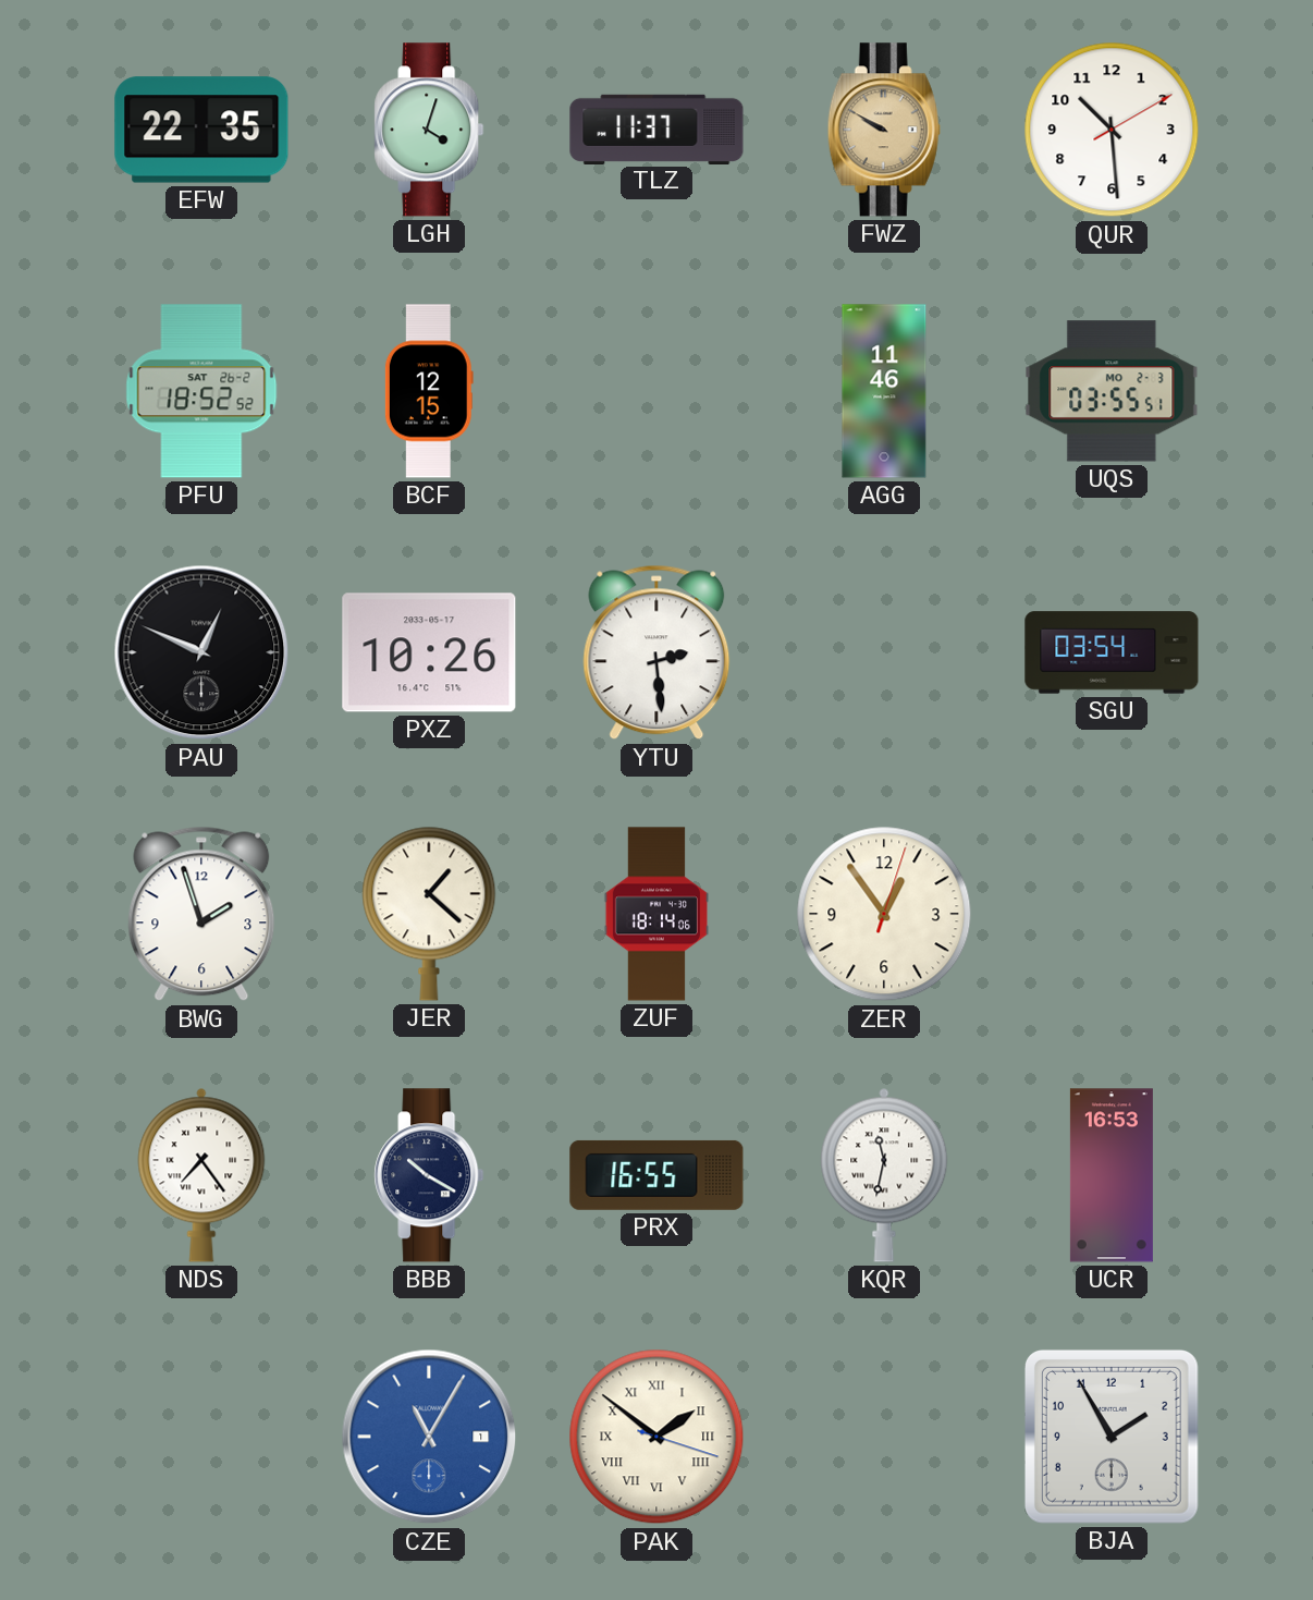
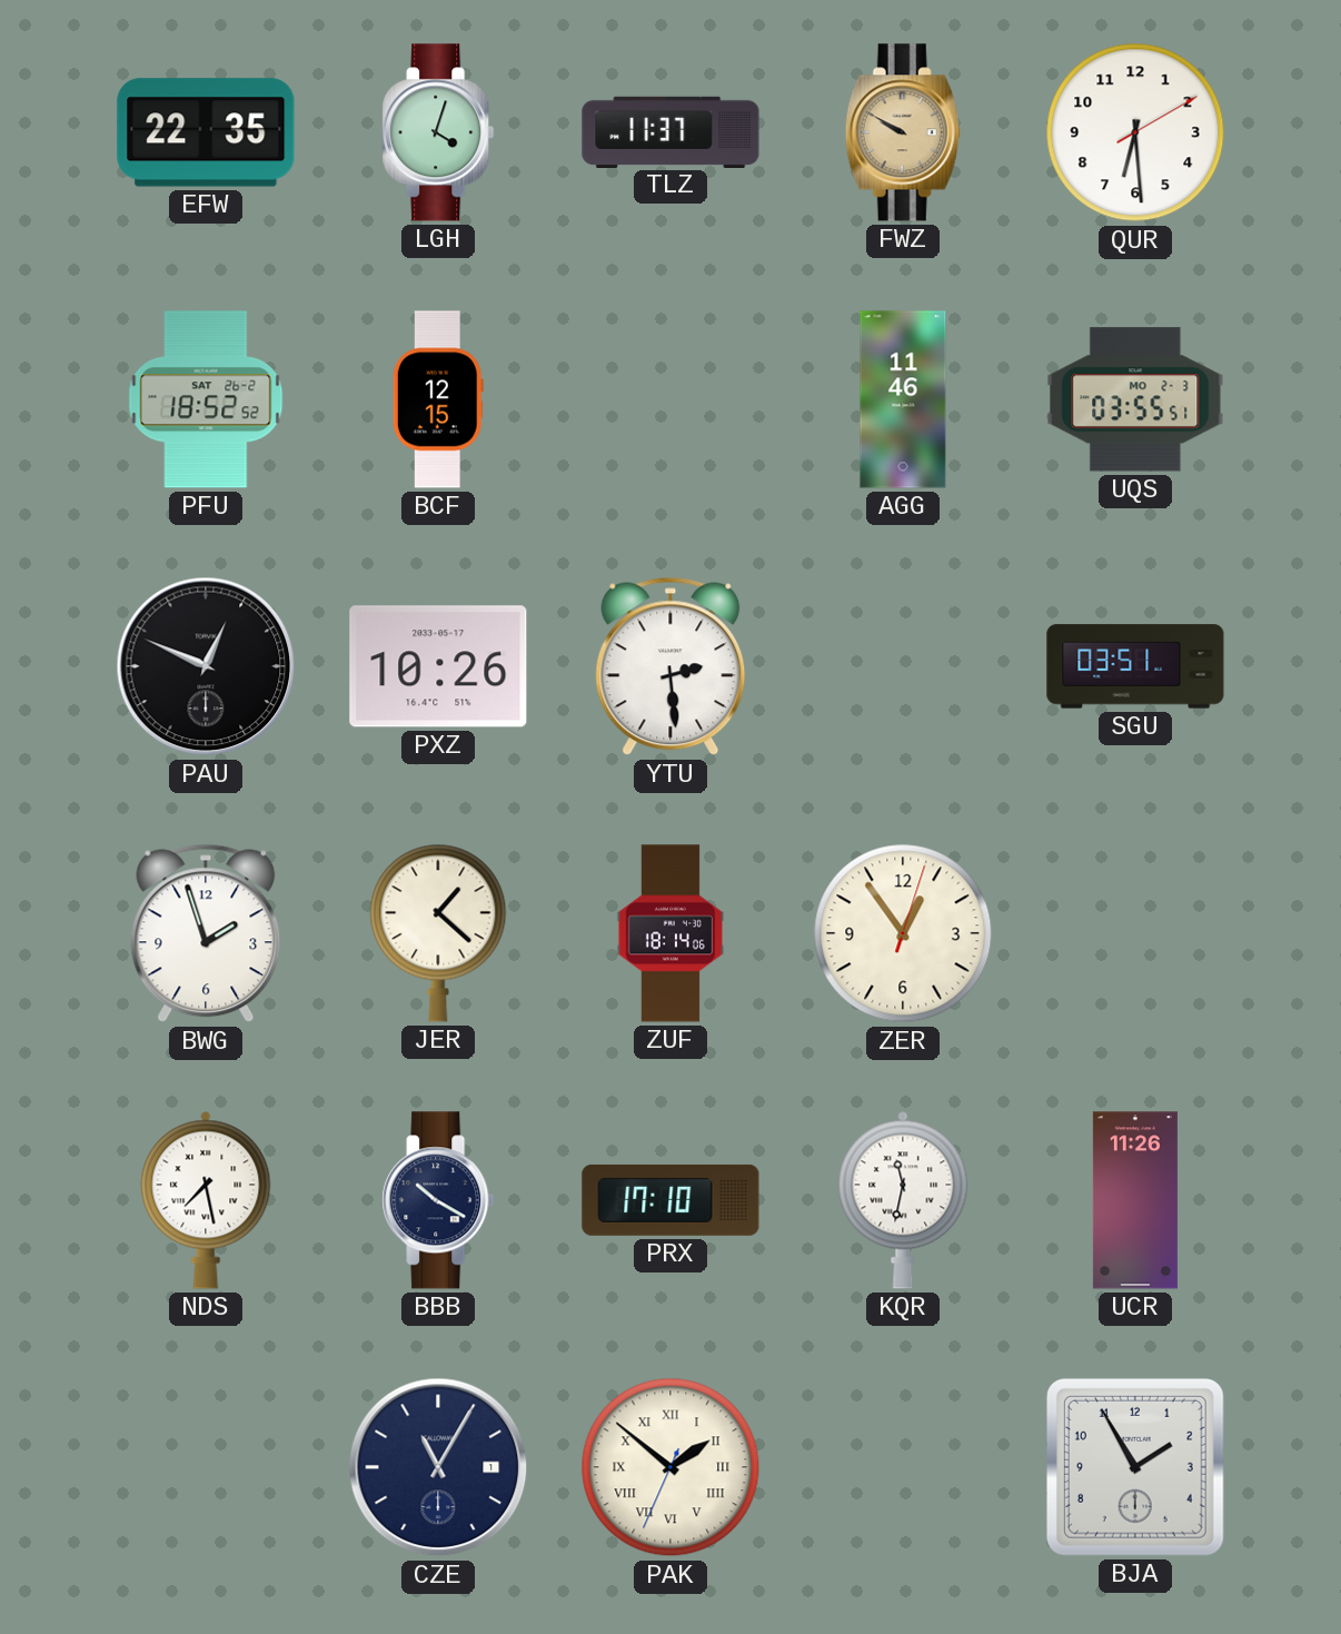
QUR: 10:29 -> 6:29
SGU: 03:54 -> 03:51
NDS: 7:24 -> 7:28
PRX: 16:55 -> 17:10
UCR: 16:53 -> 11:26
CZE dial: blue -> navy
PAK: 1:51:18 -> 1:51:34
